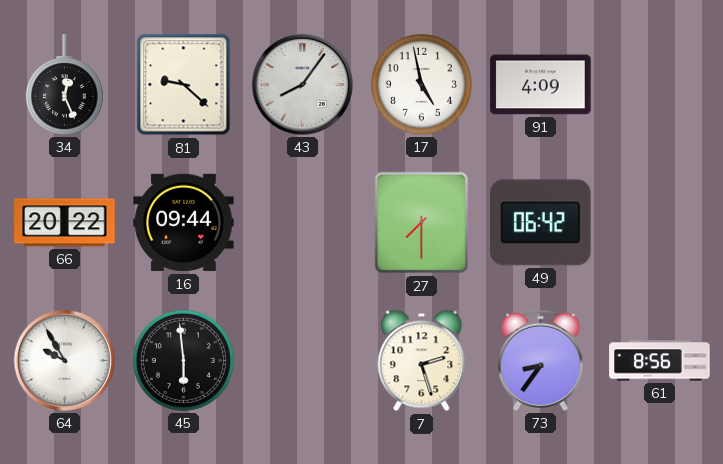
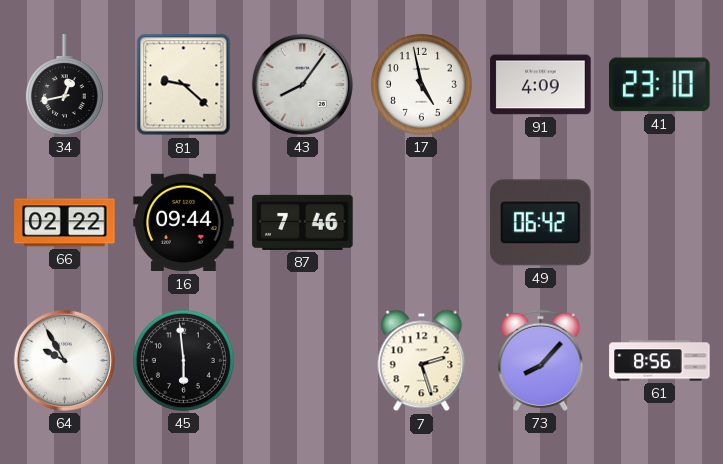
34: 12:26 -> 12:43
41: none -> 23:10
66: 20:22 -> 02:22
87: none -> 7:46
27: 7:30 -> none
73: 8:36 -> 8:07
